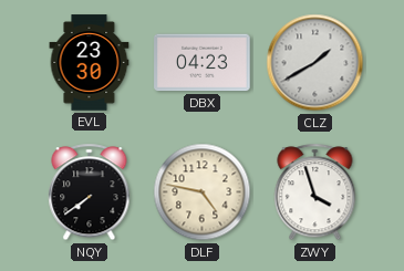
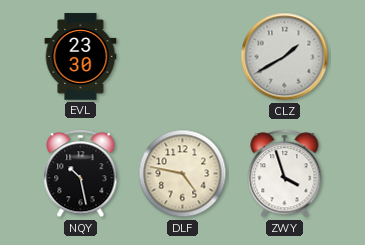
DBX: 04:23 -> none
NQY: 7:39 -> 10:28
